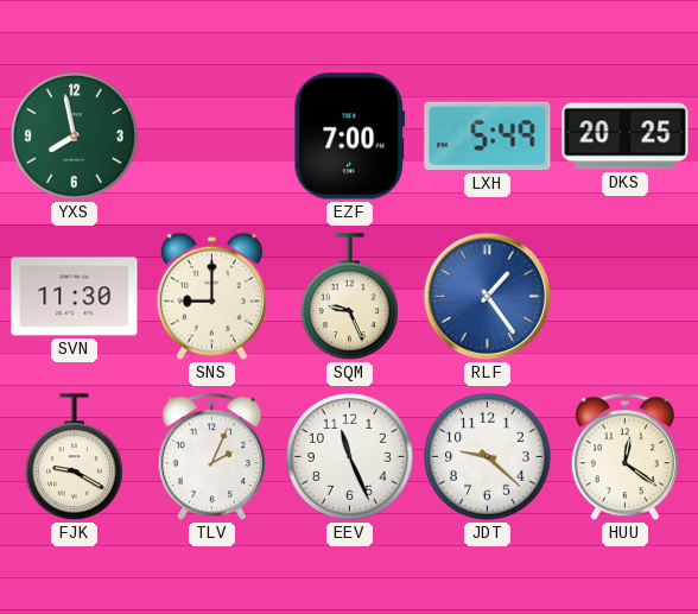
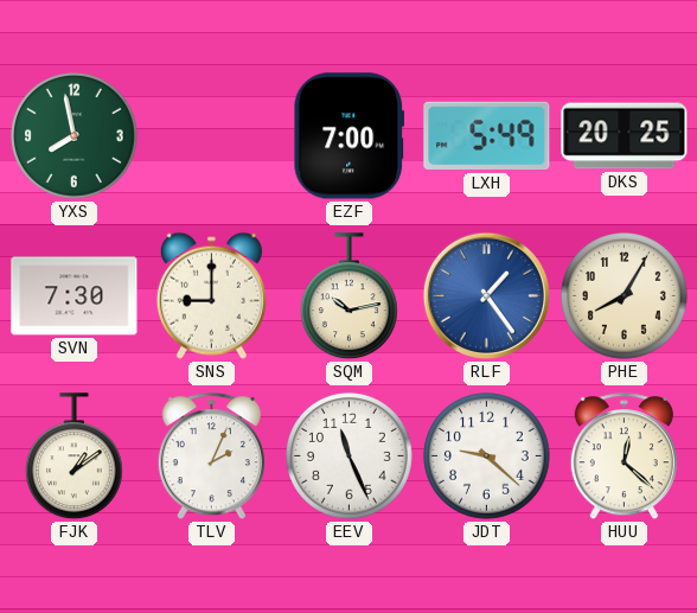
SVN: 11:30 -> 7:30
SQM: 9:26 -> 10:13
PHE: none -> 8:05
FJK: 9:20 -> 1:09
HUU: 12:21 -> 12:22
